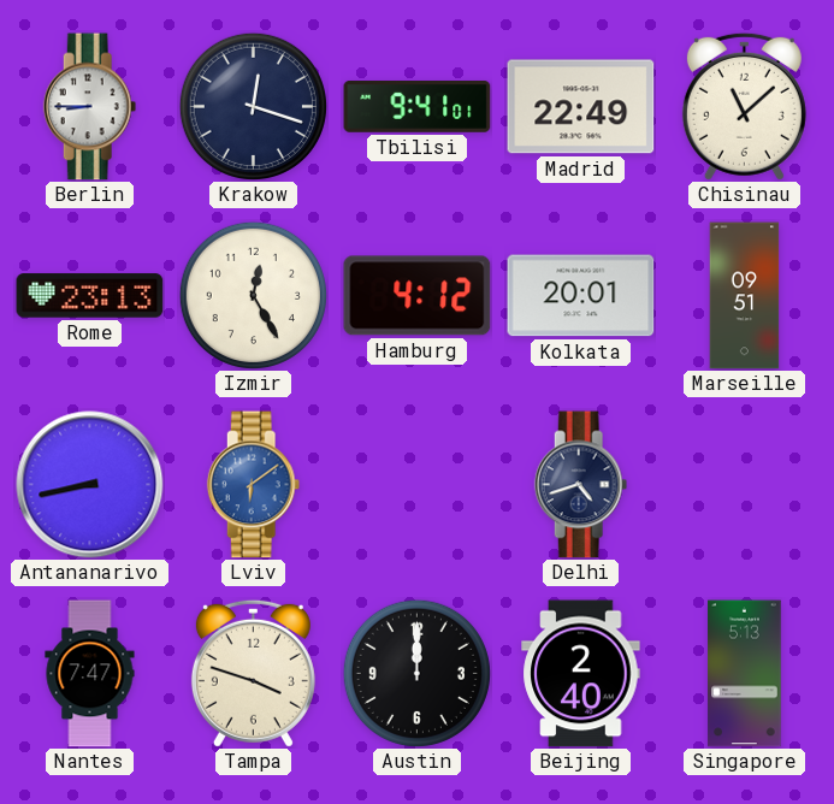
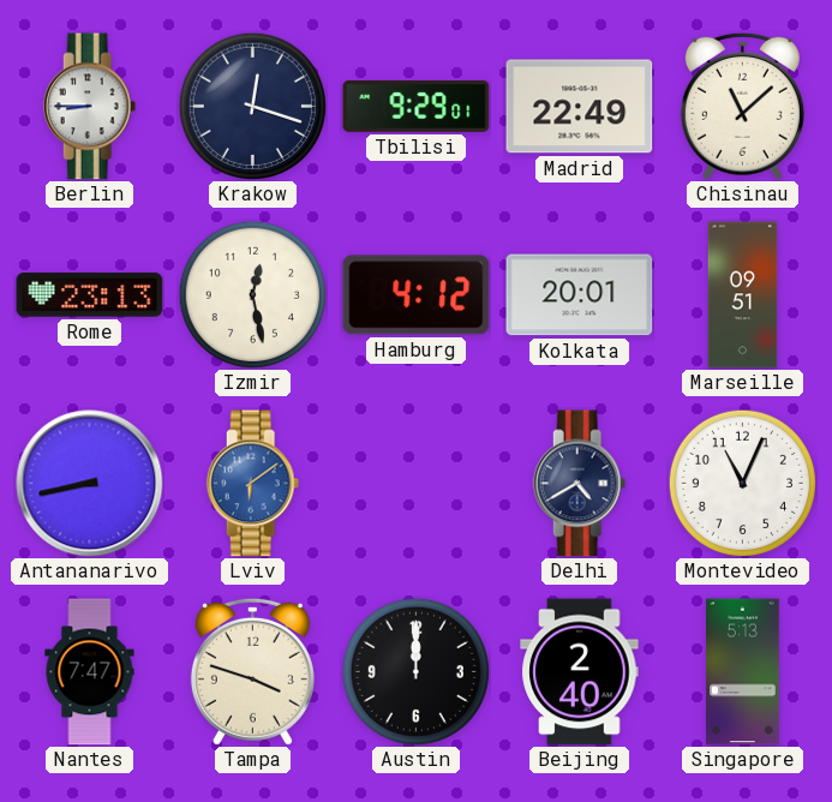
Tbilisi: 9:41 -> 9:29
Izmir: 12:25 -> 12:28
Delhi: 4:42 -> 4:40
Montevideo: none -> 11:04
